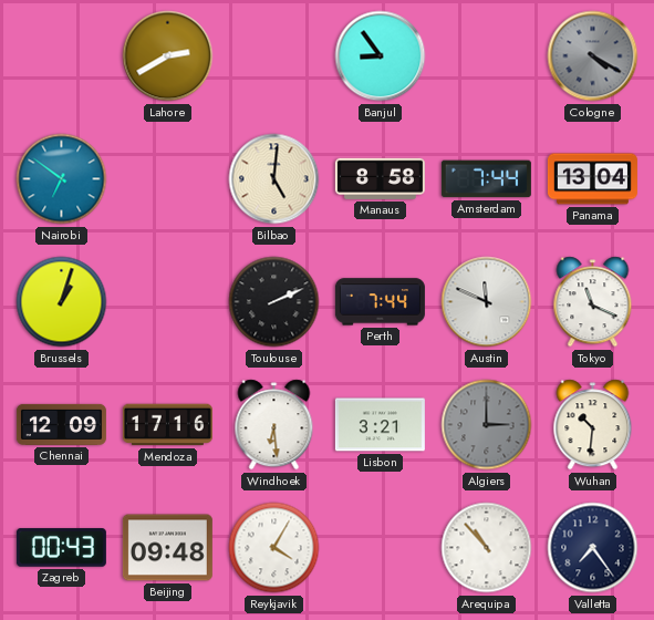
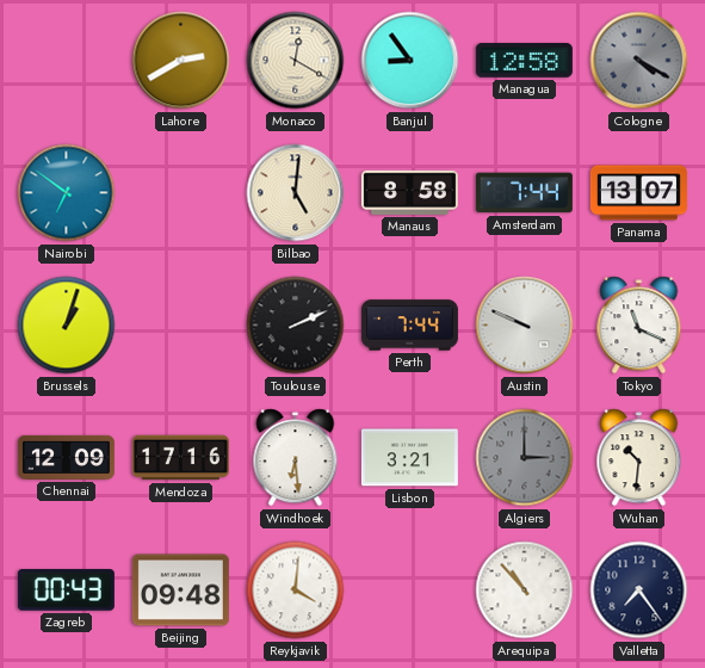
Monaco: none -> 12:20
Managua: none -> 12:58
Panama: 13:04 -> 13:07
Austin: 11:49 -> 9:49
Reykjavik: 4:05 -> 4:01
